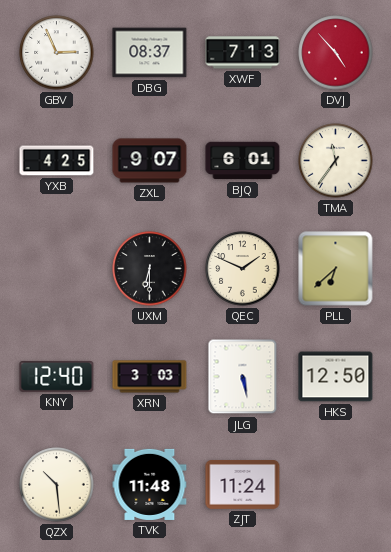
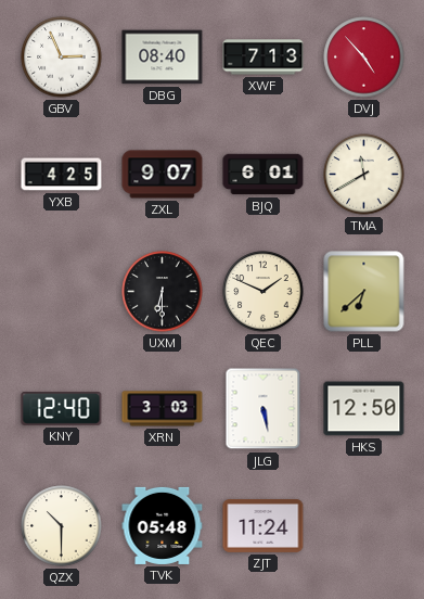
DBG: 08:37 -> 08:40
TMA: 11:36 -> 11:40
QZX: 10:29 -> 10:30
TVK: 11:48 -> 05:48
